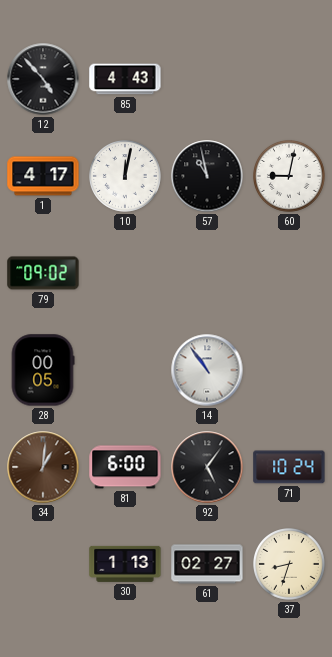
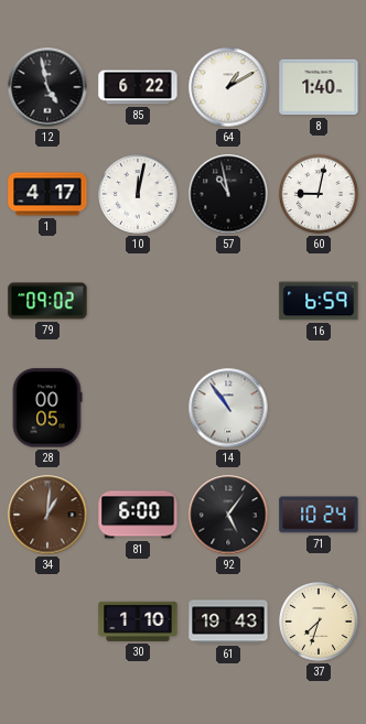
12: 4:53 -> 4:58
85: 4:43 -> 6:22
64: none -> 1:10
8: none -> 1:40
16: none -> 6:59
30: 1:13 -> 1:10
61: 02:27 -> 19:43
37: 8:33 -> 7:33
